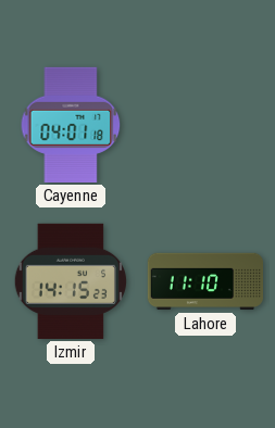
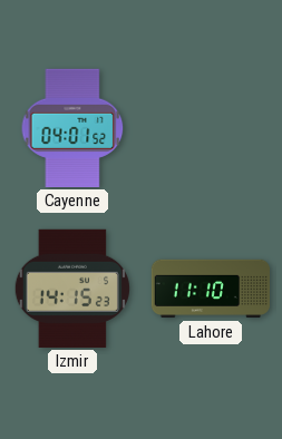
Cayenne: 04:01:18 -> 04:01:52
